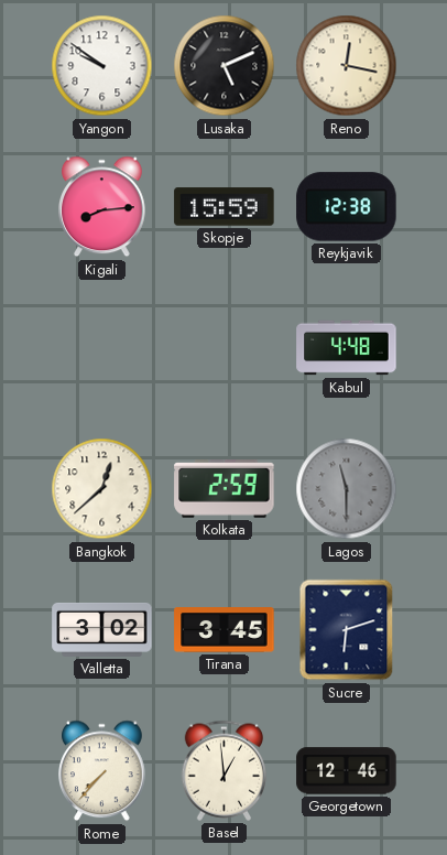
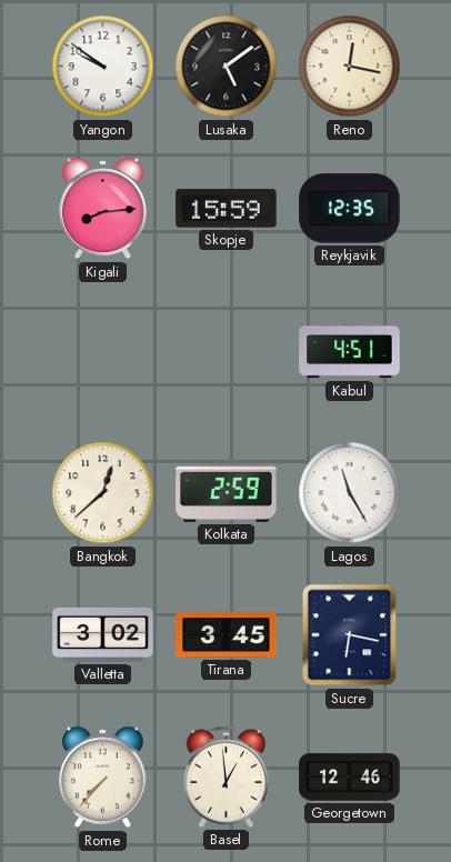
Lusaka: 5:11 -> 5:09
Reykjavik: 12:38 -> 12:35
Kabul: 4:48 -> 4:51
Lagos: 11:30 -> 11:25
Lagos dial: grey -> white
Sucre: 6:12 -> 6:17
